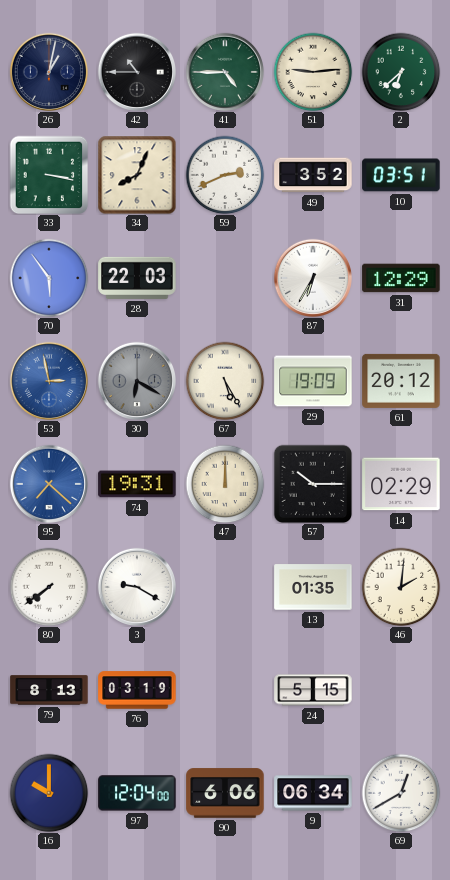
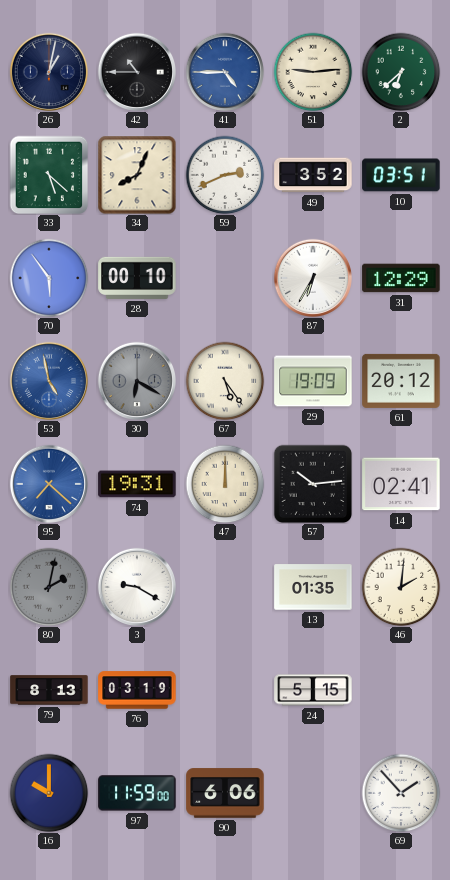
41 dial: green -> blue
33: 3:17 -> 5:22
28: 22:03 -> 00:10
53: 2:58 -> 4:58
67: 5:25 -> 5:24
57: 10:15 -> 10:14
14: 02:29 -> 02:41
80: 7:39 -> 2:02
80 dial: white -> grey
97: 12:04 -> 11:59
9: 06:34 -> none
69: 12:40 -> 1:53
